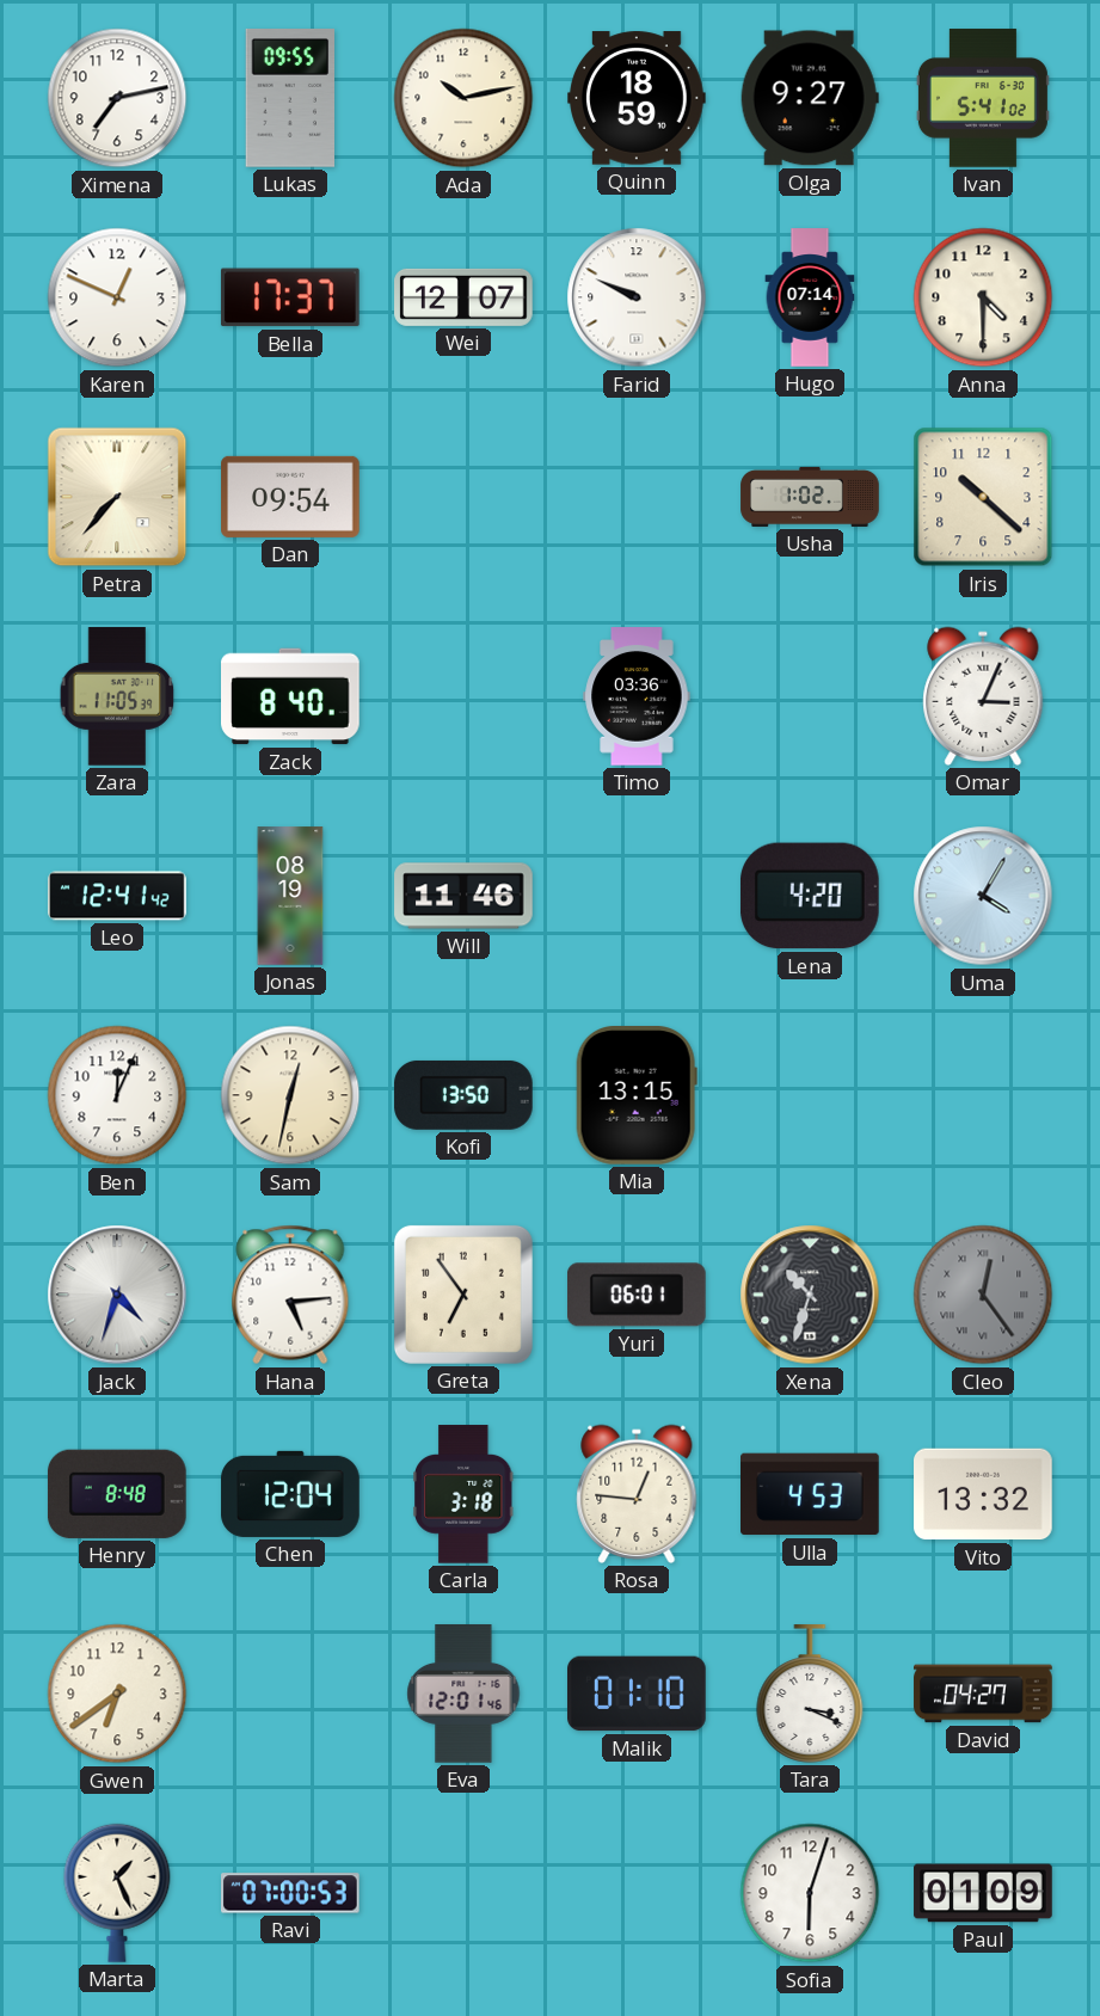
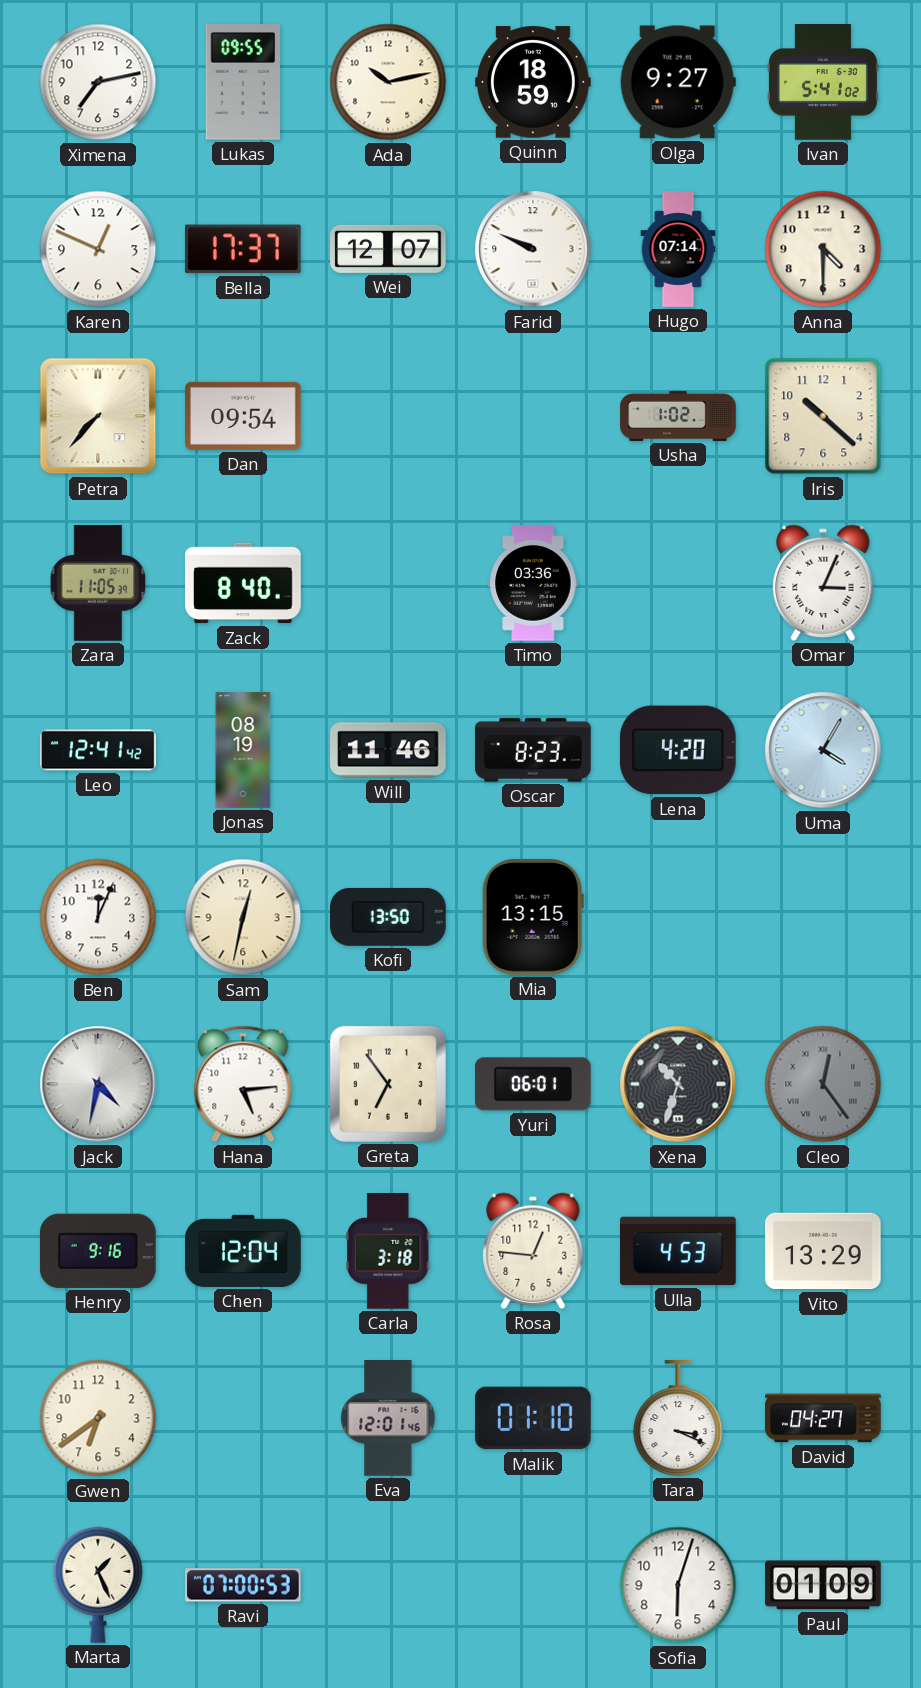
Oscar: none -> 8:23
Jack: 4:33 -> 4:32
Henry: 8:48 -> 9:16
Vito: 13:32 -> 13:29
